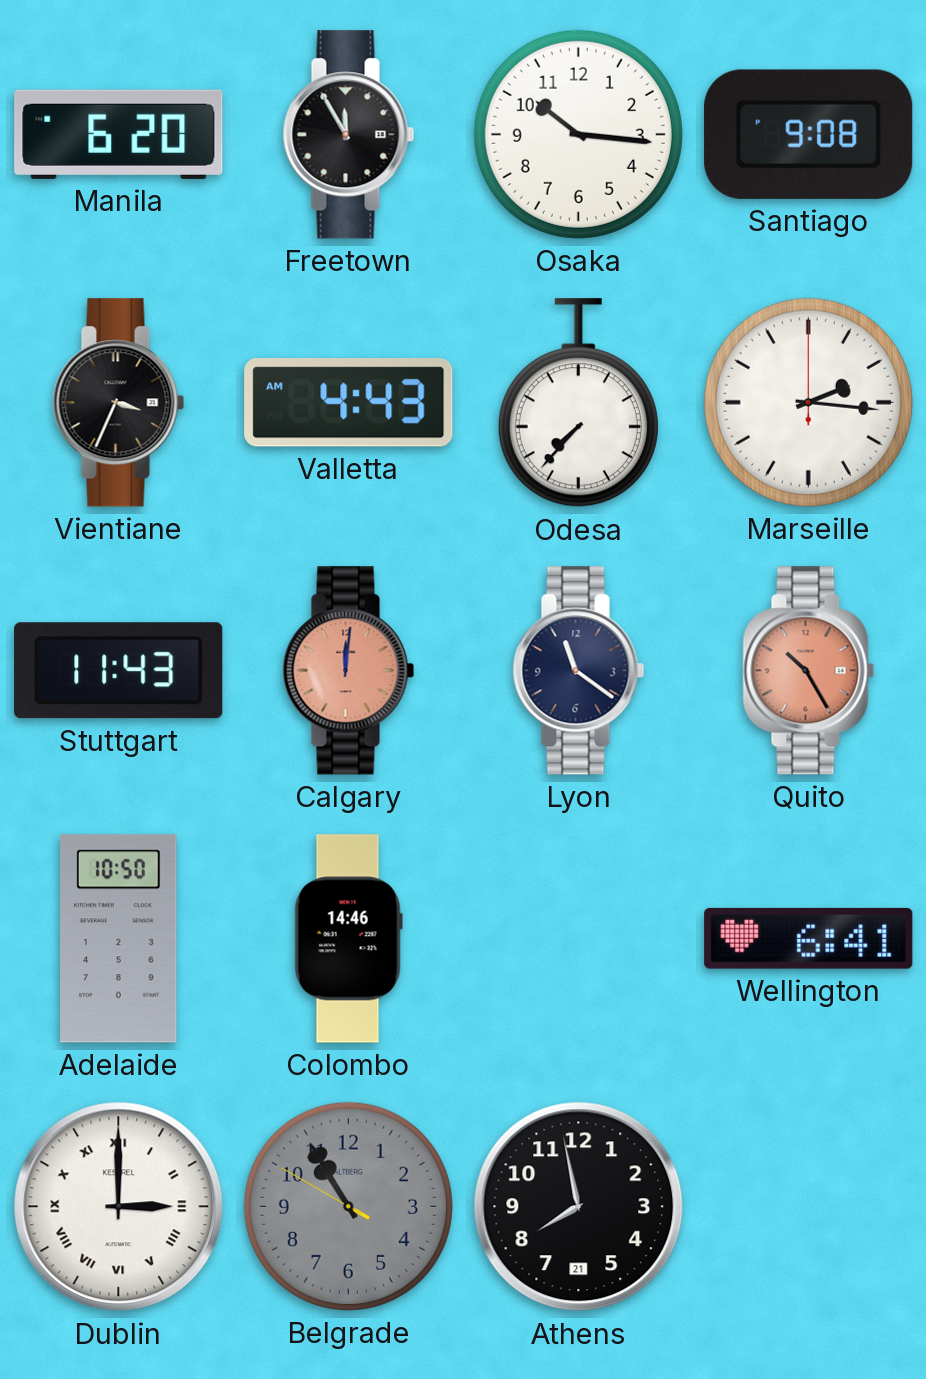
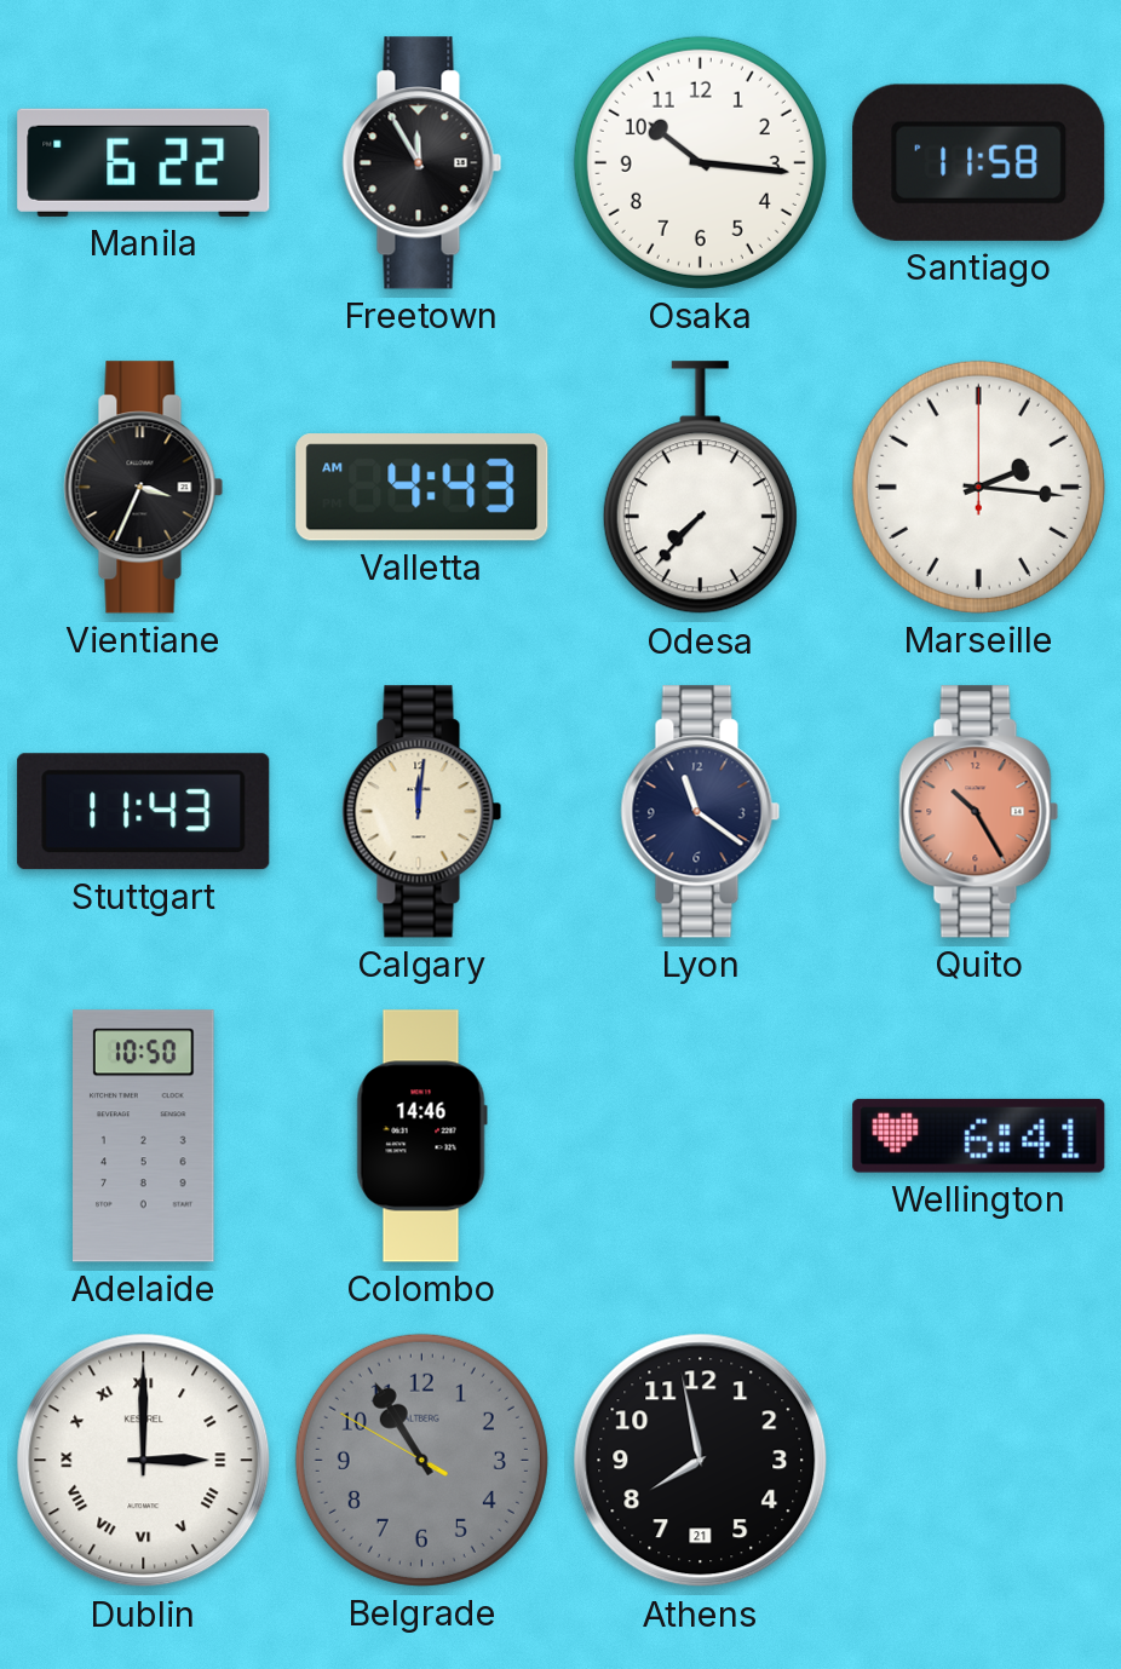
Manila: 6:20 -> 6:22
Santiago: 9:08 -> 11:58
Calgary dial: salmon -> cream
